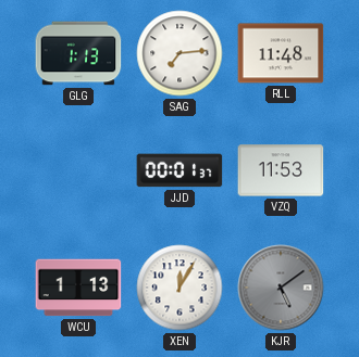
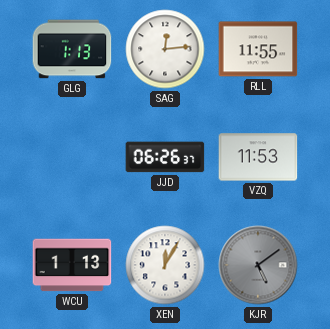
SAG: 7:14 -> 12:14
RLL: 11:48 -> 11:55
JJD: 00:01 -> 06:26
